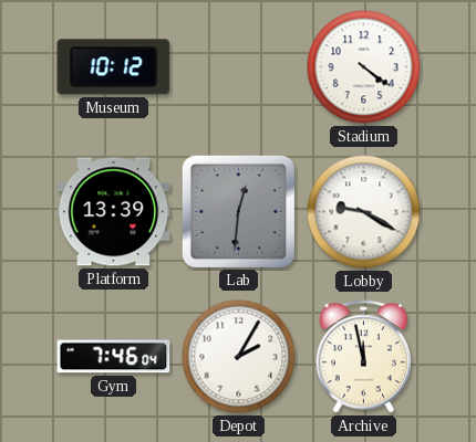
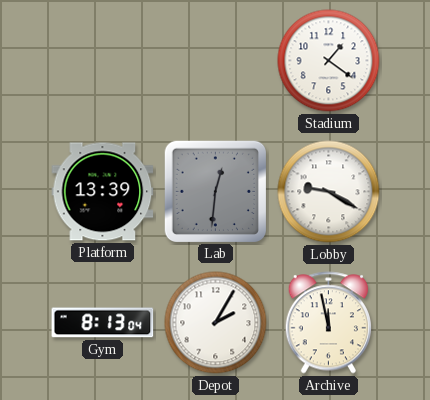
Museum: 10:12 -> none
Stadium: 4:21 -> 1:21
Gym: 7:46 -> 8:13
